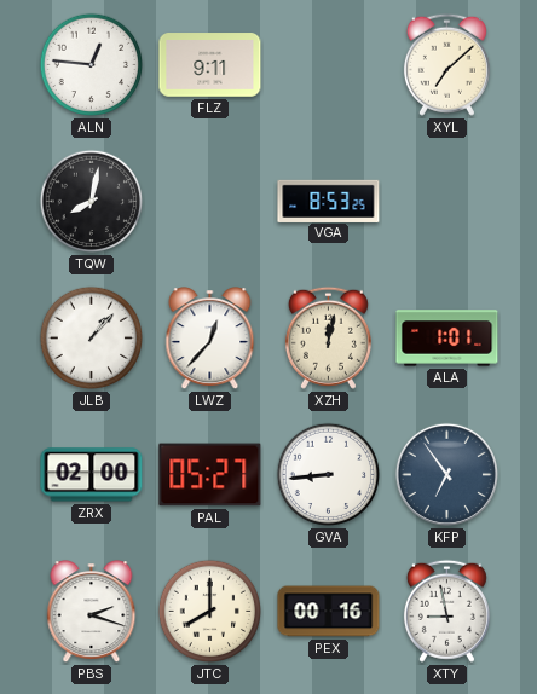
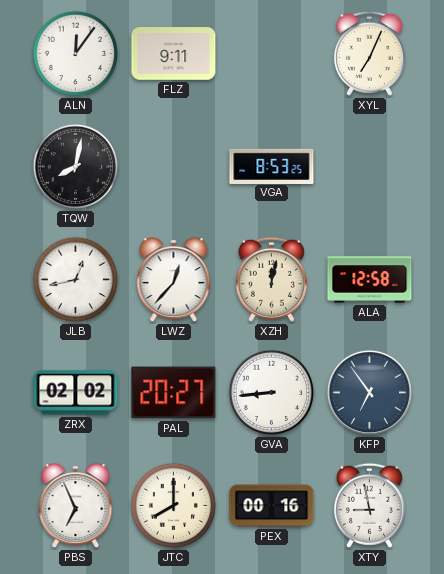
ALN: 12:46 -> 12:06
XYL: 7:08 -> 7:04
JLB: 1:07 -> 12:43
ALA: 1:01 -> 12:58
ZRX: 02:00 -> 02:02
PAL: 05:27 -> 20:27
PBS: 2:18 -> 6:56
